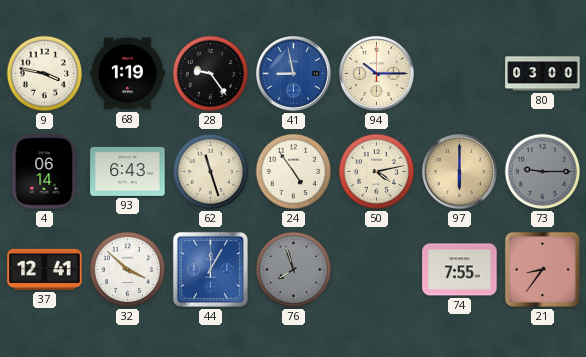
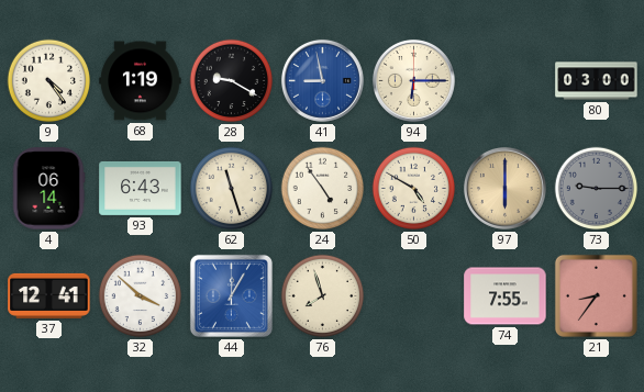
9: 3:47 -> 4:24
28: 9:24 -> 9:20
94: 10:15 -> 6:15
50: 4:13 -> 4:50
76 dial: grey -> cream
